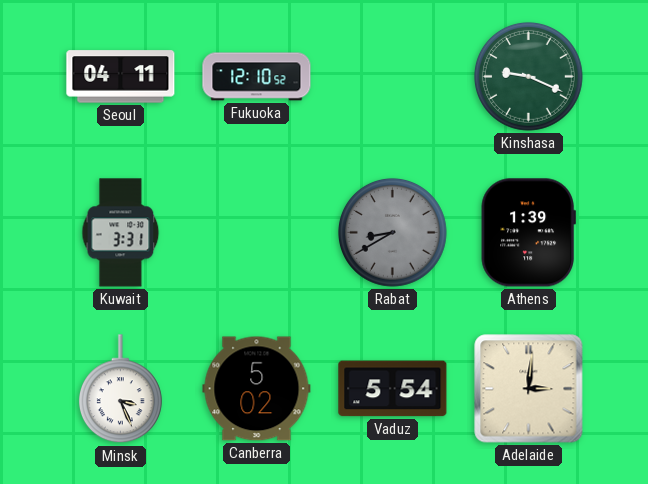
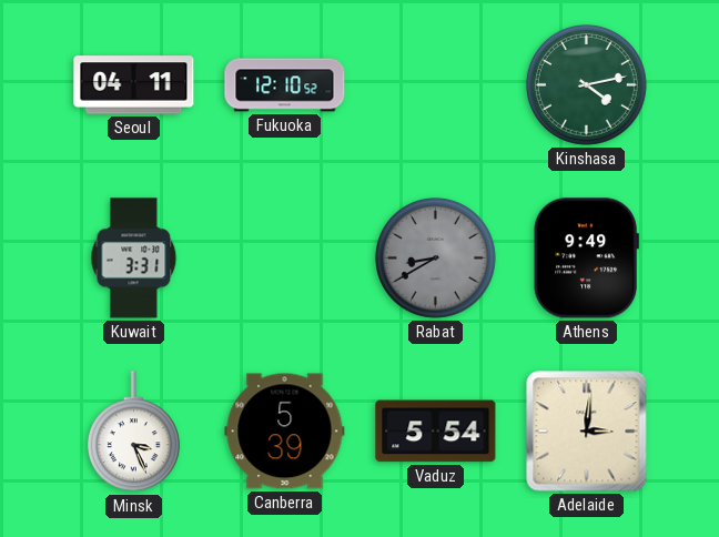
Kinshasa: 9:19 -> 4:13
Athens: 1:39 -> 9:49
Canberra: 5:02 -> 5:39
